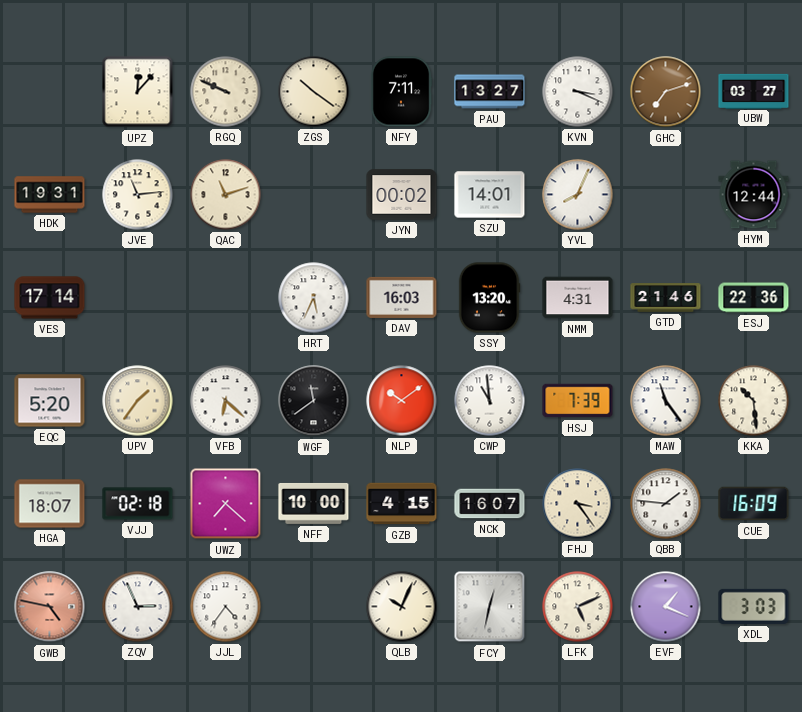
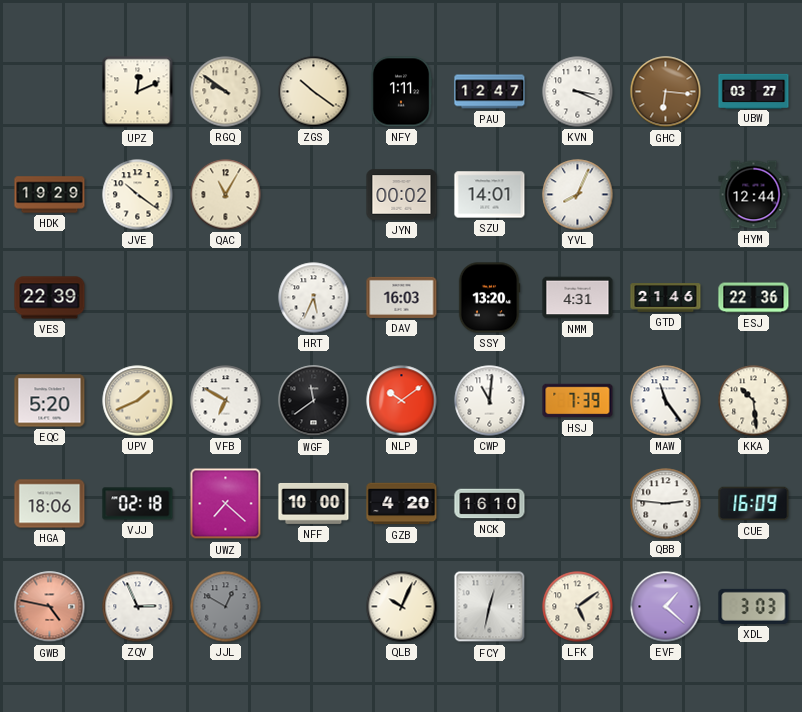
UPZ: 12:07 -> 12:11
RGQ: 9:49 -> 9:51
NFY: 7:11 -> 1:11
PAU: 13:27 -> 12:47
GHC: 7:12 -> 6:16
HDK: 19:31 -> 19:29
JVE: 11:14 -> 10:21
QAC: 11:12 -> 11:05
VES: 17:14 -> 22:39
UPV: 1:36 -> 1:41
VFB: 6:22 -> 6:50
CWP: 10:59 -> 11:01
HGA: 18:07 -> 18:06
GZB: 4:15 -> 4:20
NCK: 16:07 -> 16:10
FHJ: 3:24 -> none
QBB: 1:46 -> 2:46
JJL: 4:36 -> 12:50
JJL dial: white -> grey
LFK: 5:11 -> 5:09
EVF: 1:19 -> 1:22
